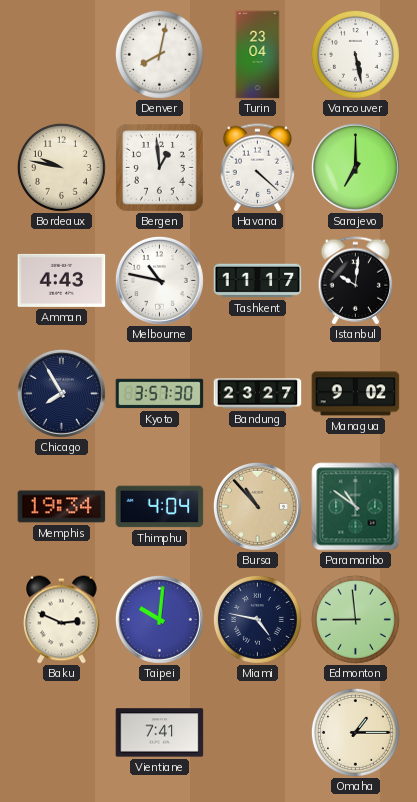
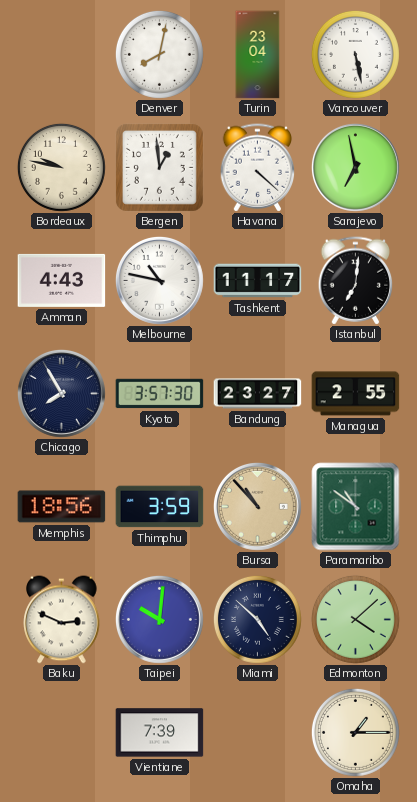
Sarajevo: 7:00 -> 6:58
Istanbul: 10:01 -> 7:01
Managua: 9:02 -> 2:55
Memphis: 19:34 -> 18:56
Thimphu: 4:04 -> 3:59
Miami: 4:47 -> 4:52
Edmonton: 8:59 -> 4:08
Vientiane: 7:41 -> 7:39
